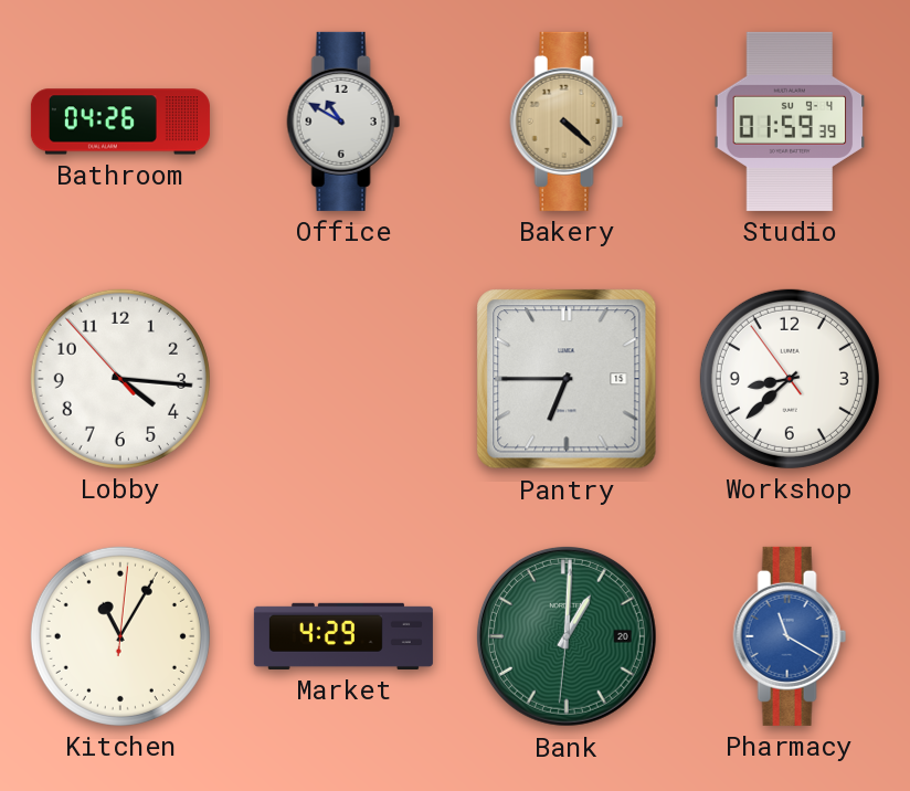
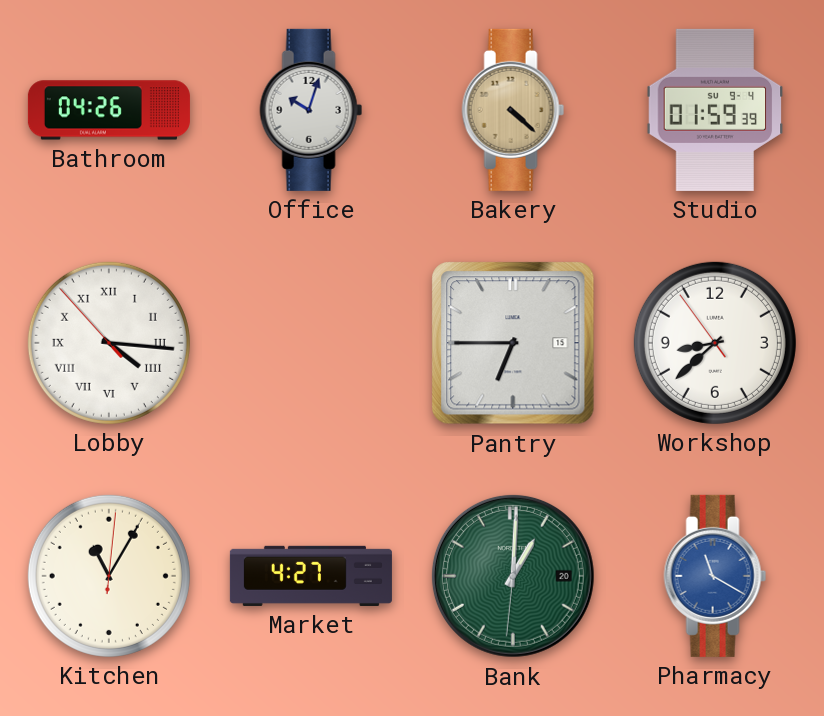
Office: 10:50 -> 10:03
Lobby numerals: Arabic -> Roman
Market: 4:29 -> 4:27
